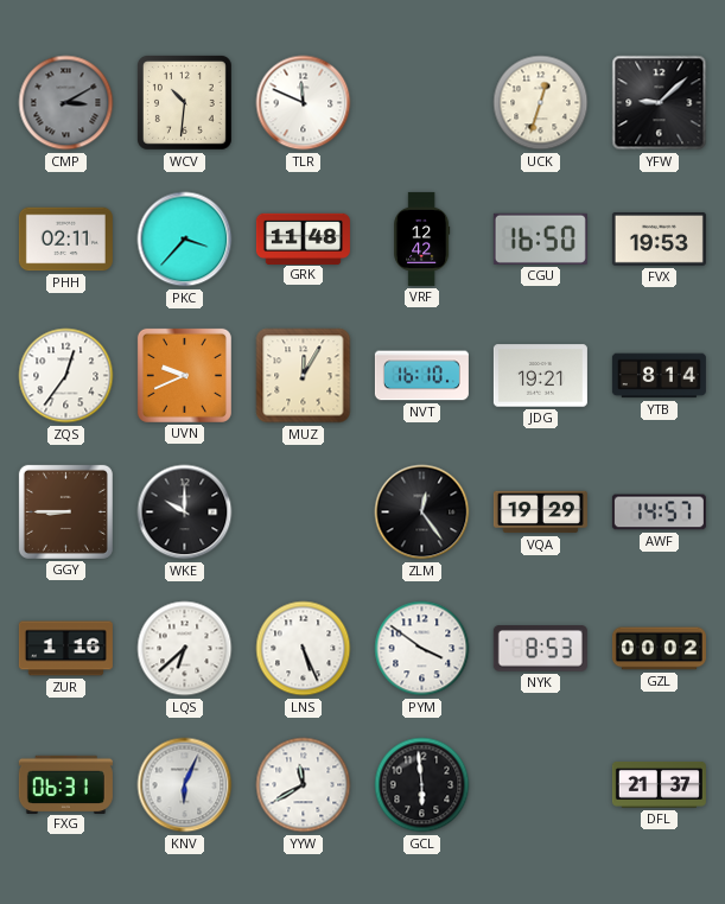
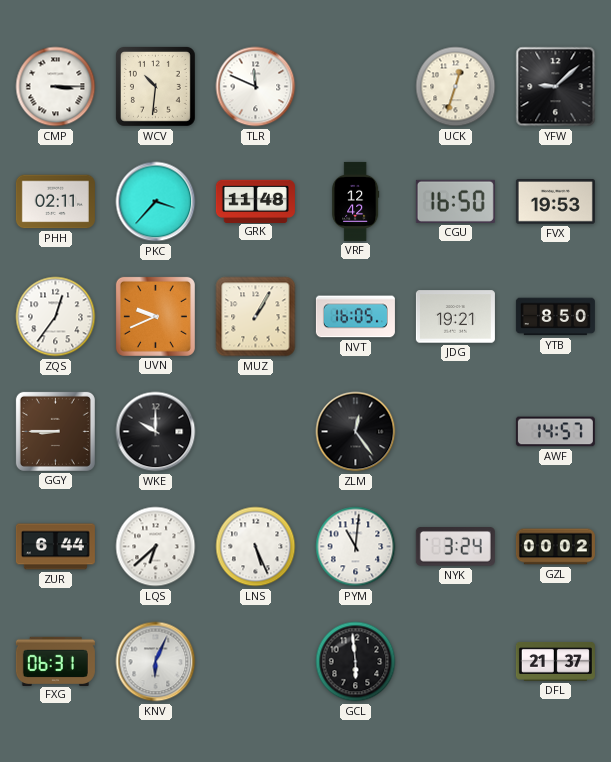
CMP: 3:10 -> 3:15
CMP dial: grey -> white
MUZ: 12:05 -> 1:05
NVT: 16:10 -> 16:05
YTB: 8:14 -> 8:50
VQA: 19:29 -> none
ZUR: 1:16 -> 6:44
PYM: 3:51 -> 11:01
NYK: 8:53 -> 3:24
YYW: 11:40 -> none
